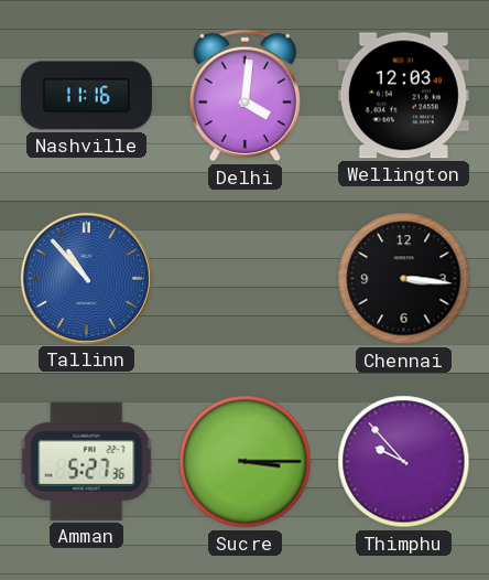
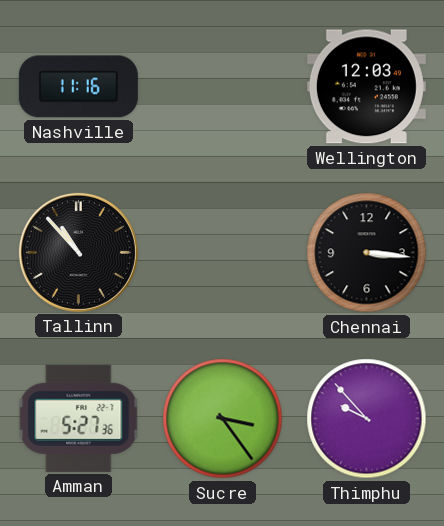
Delhi: 4:01 -> none
Tallinn dial: blue -> black
Sucre: 3:15 -> 3:24
